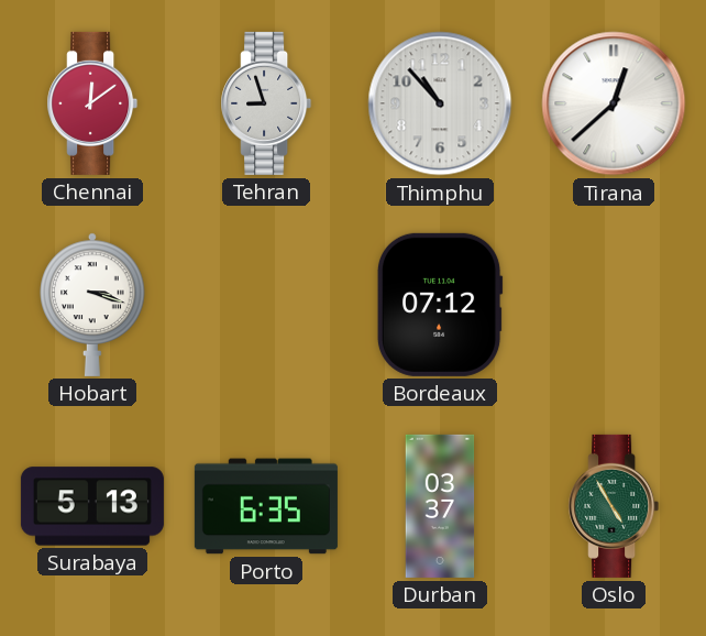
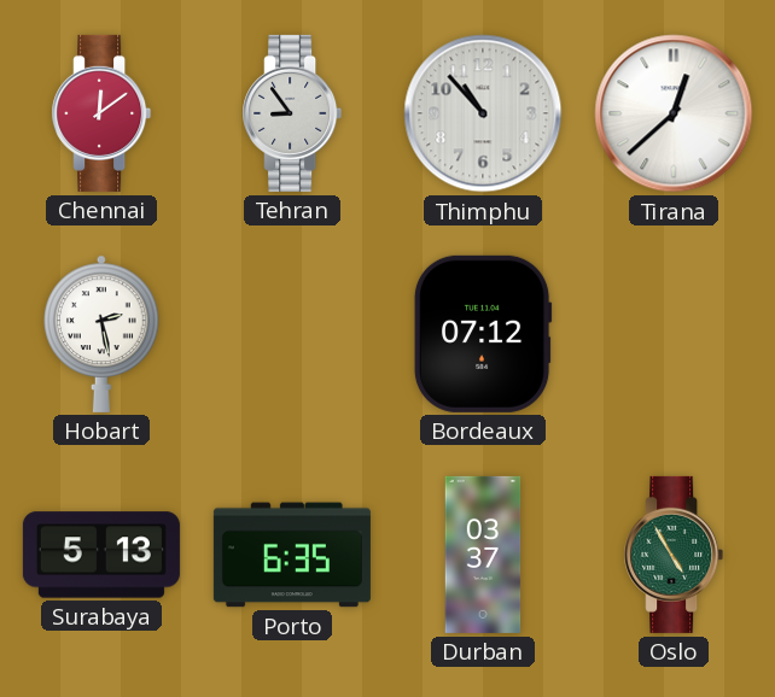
Tehran: 8:57 -> 8:54
Hobart: 3:18 -> 2:28
